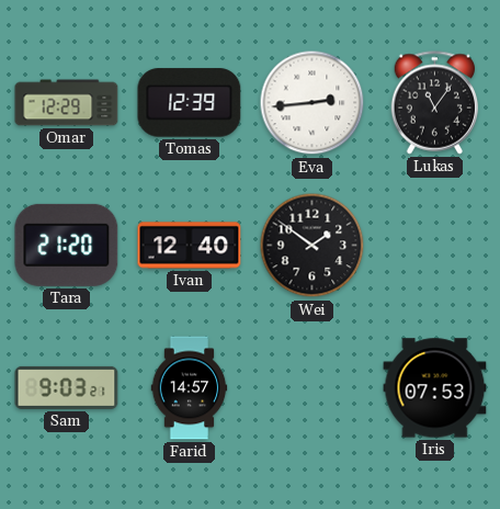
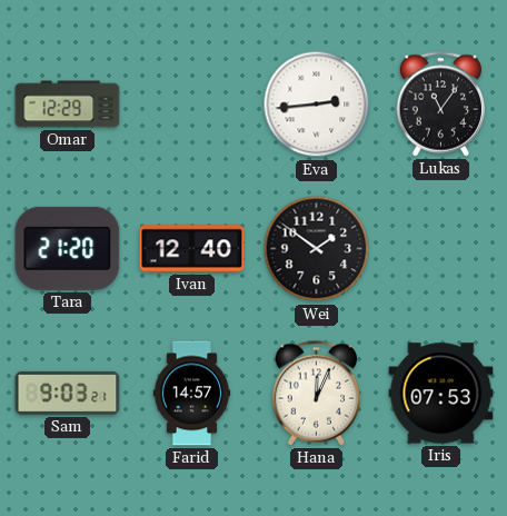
Tomas: 12:39 -> none
Hana: none -> 12:04
